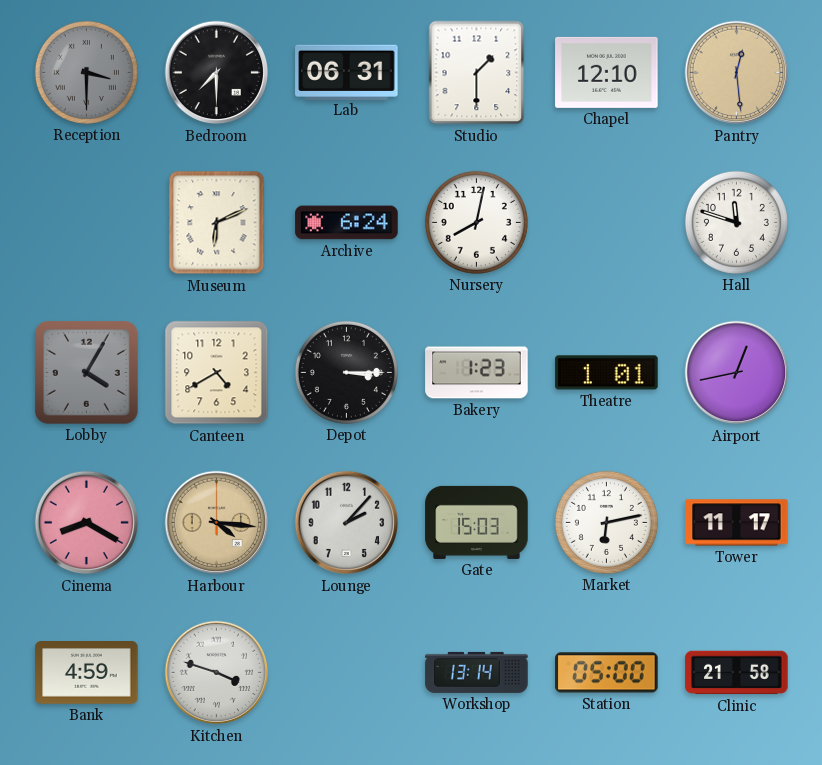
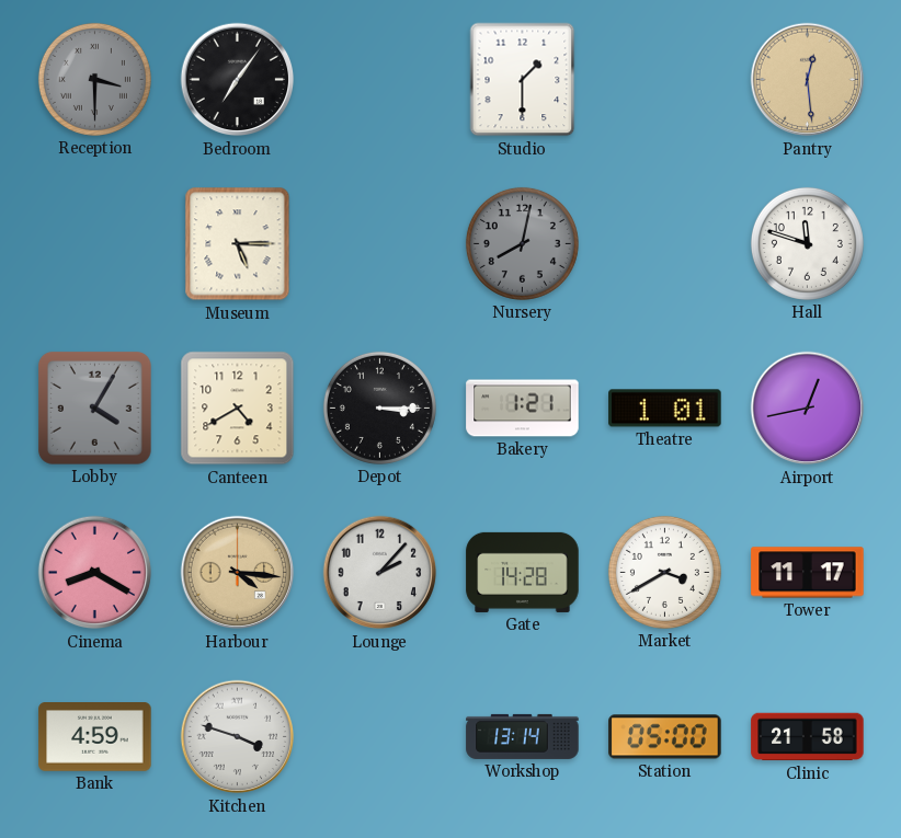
Bedroom: 7:30 -> 7:06
Lab: 06:31 -> none
Chapel: 12:10 -> none
Museum: 6:11 -> 5:15
Archive: 6:24 -> none
Nursery dial: white -> grey
Bakery: 1:23 -> 1:21
Gate: 15:03 -> 14:28
Market: 6:13 -> 3:40
